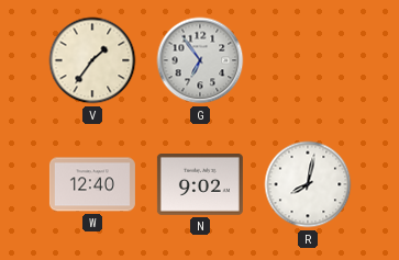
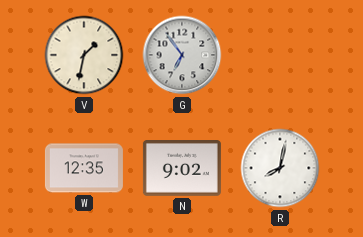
V: 1:36 -> 1:32
W: 12:40 -> 12:35
